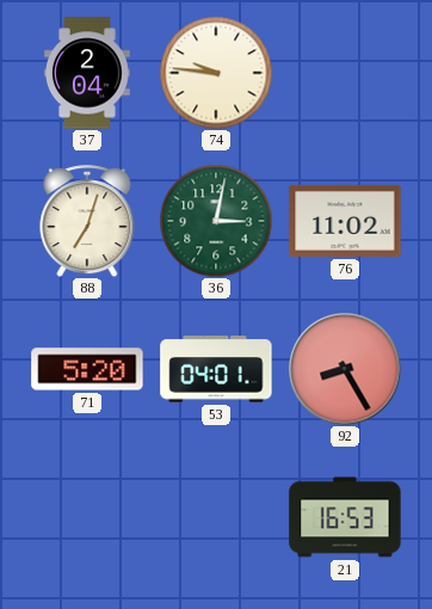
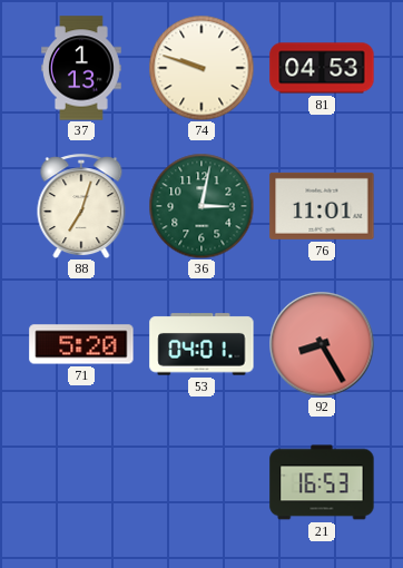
37: 2:04 -> 1:13
74: 9:46 -> 9:48
81: none -> 04:53
76: 11:02 -> 11:01
